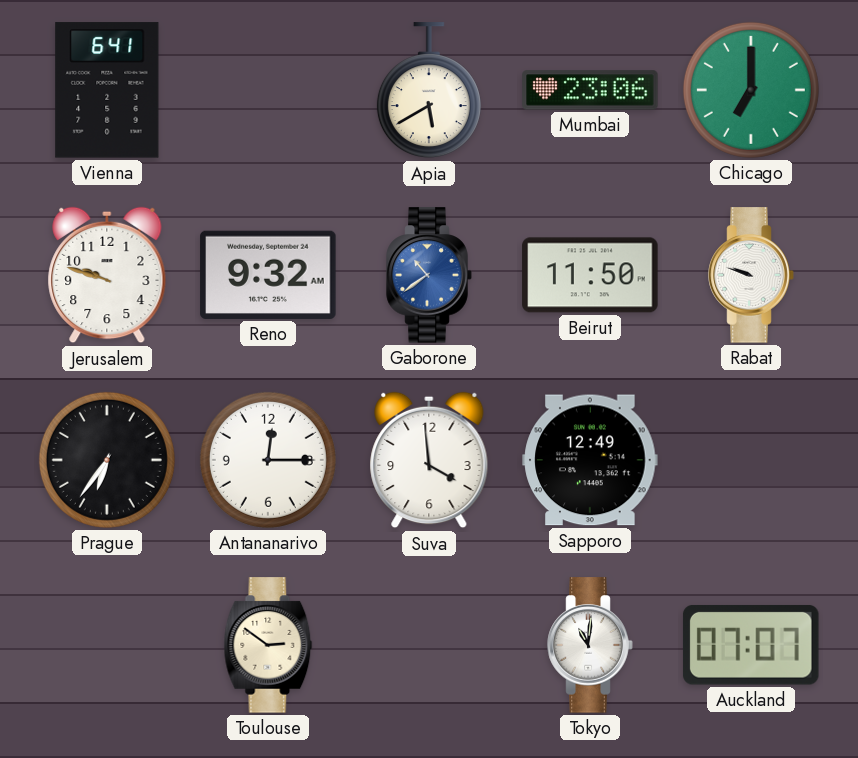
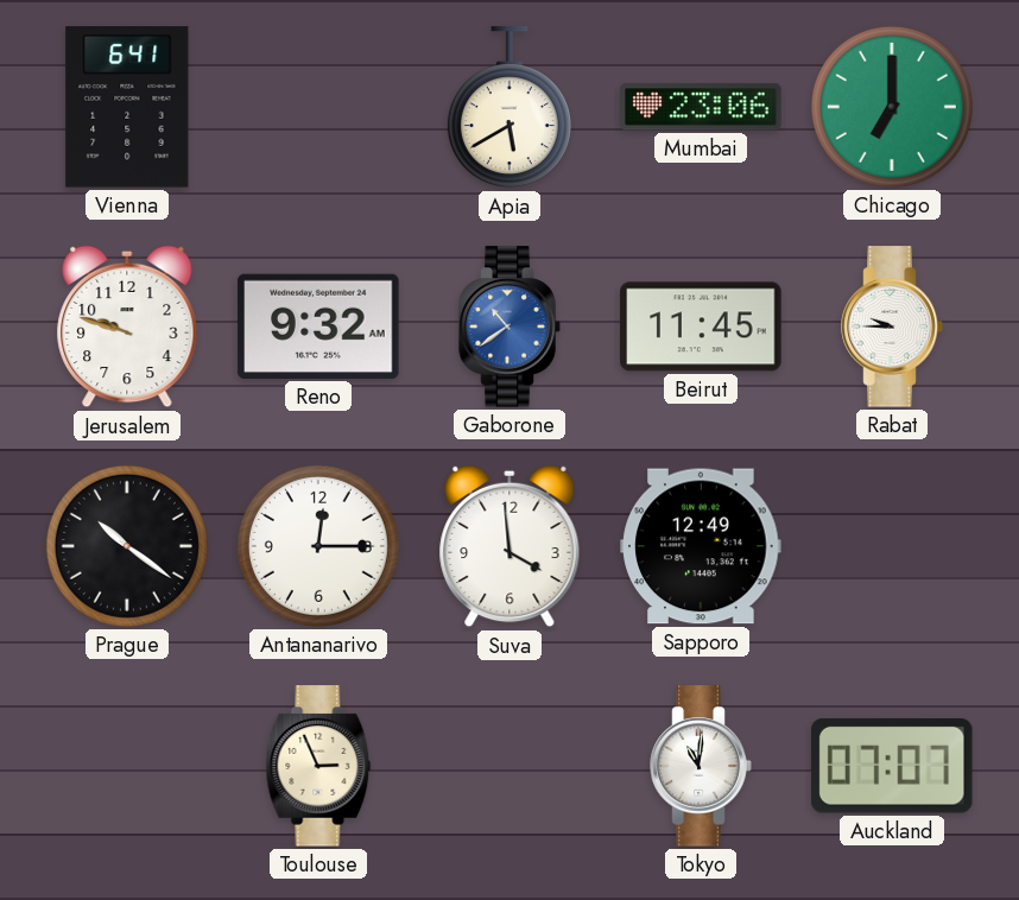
Beirut: 11:50 -> 11:45
Rabat: 9:48 -> 9:45
Prague: 6:36 -> 10:21
Toulouse: 2:51 -> 2:56
